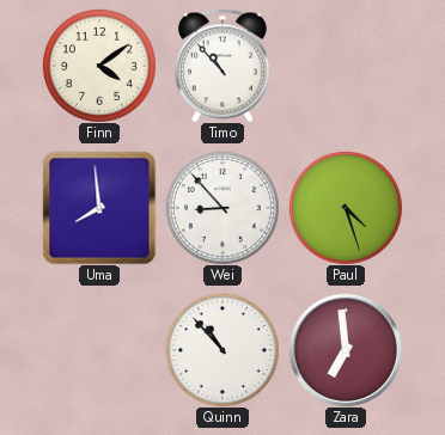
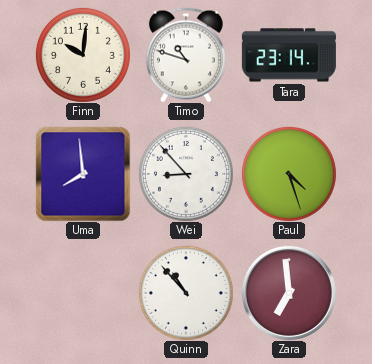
Finn: 4:09 -> 10:01
Timo: 10:53 -> 10:48
Tara: none -> 23:14
